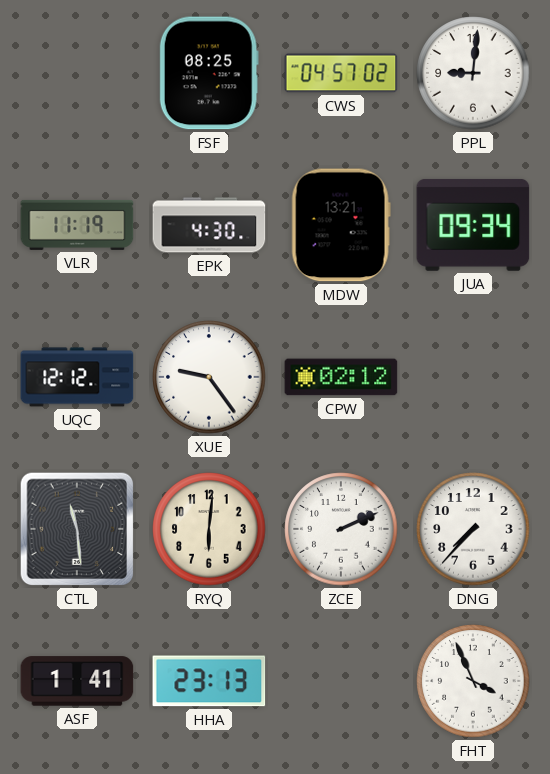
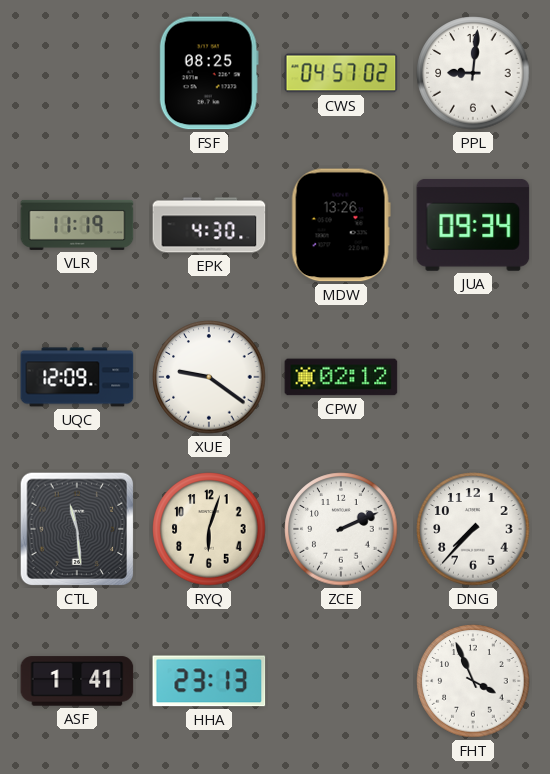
MDW: 13:21 -> 13:26
UQC: 12:12 -> 12:09
XUE: 9:24 -> 9:21
RYQ: 6:01 -> 6:03
